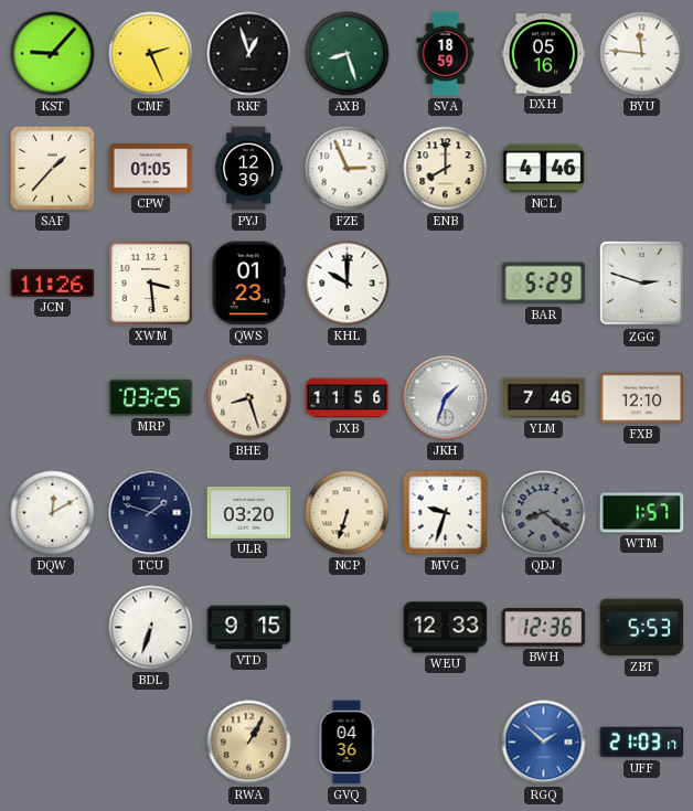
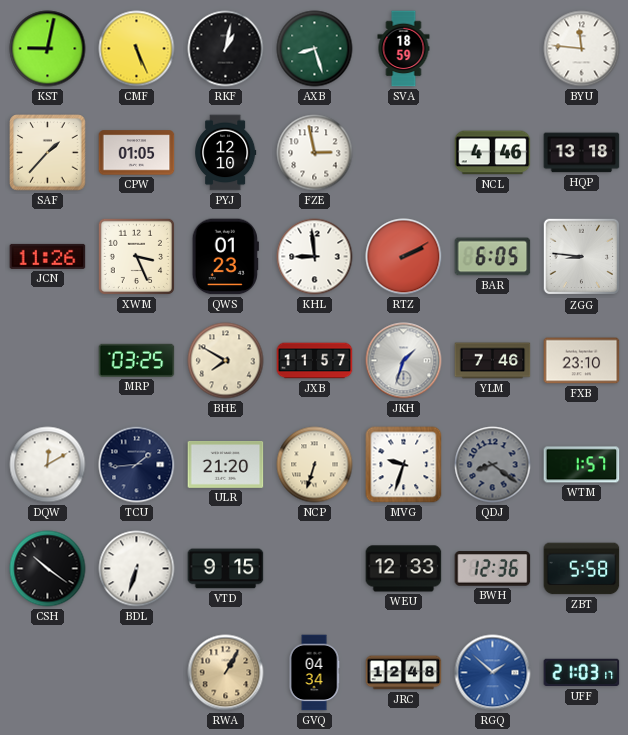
KST: 9:07 -> 9:02
CMF: 2:26 -> 5:26
RKF: 12:57 -> 1:02
DXH: 05:16 -> none
PYJ: 12:39 -> 12:10
FZE: 2:56 -> 2:58
ENB: 8:00 -> none
HQP: none -> 13:18
XWM: 3:29 -> 3:26
KHL: 10:00 -> 8:59
RTZ: none -> 2:10
BAR: 5:29 -> 6:05
ZGG: 2:48 -> 8:46
BHE: 8:27 -> 7:50
JXB: 11:56 -> 11:57
FXB: 12:10 -> 23:10
TCU: 1:48 -> 1:44
ULR: 03:20 -> 21:20
CSH: none -> 10:21
ZBT: 5:53 -> 5:58
GVQ: 04:36 -> 04:34
JRC: none -> 12:48
